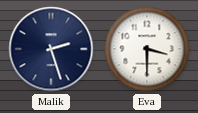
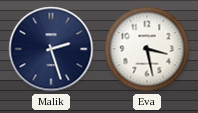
Eva: 3:30 -> 3:28
